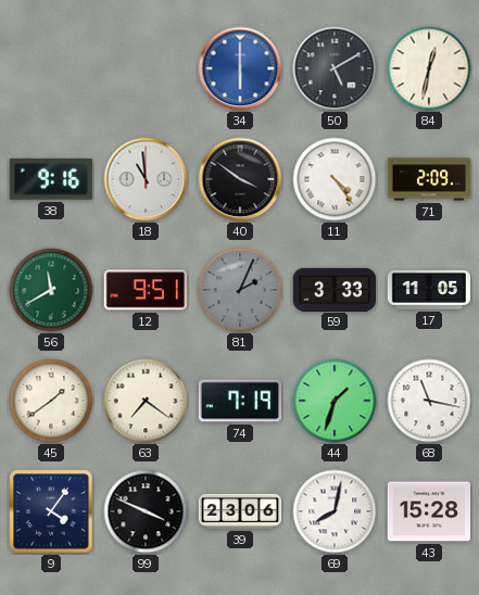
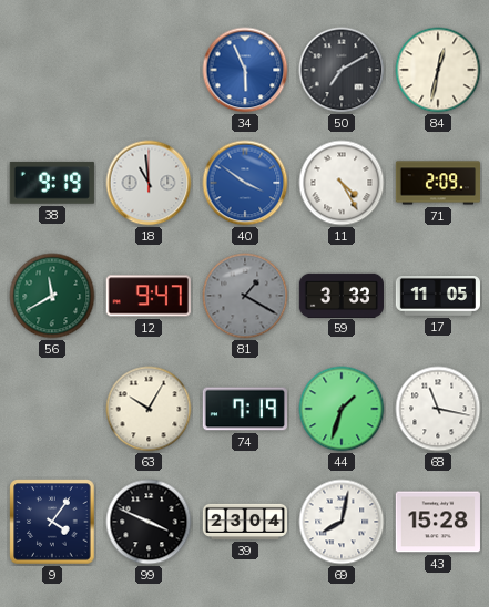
34: 6:00 -> 5:56
50: 5:10 -> 7:10
38: 9:16 -> 9:19
40 dial: black -> blue
11: 4:24 -> 4:25
12: 9:51 -> 9:47
81: 2:04 -> 1:20
45: 1:39 -> none
63: 7:21 -> 10:05
39: 23:06 -> 23:04
